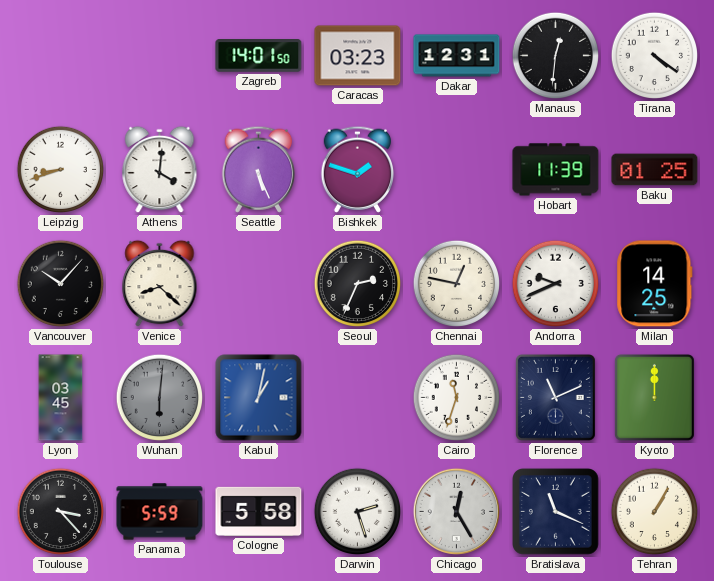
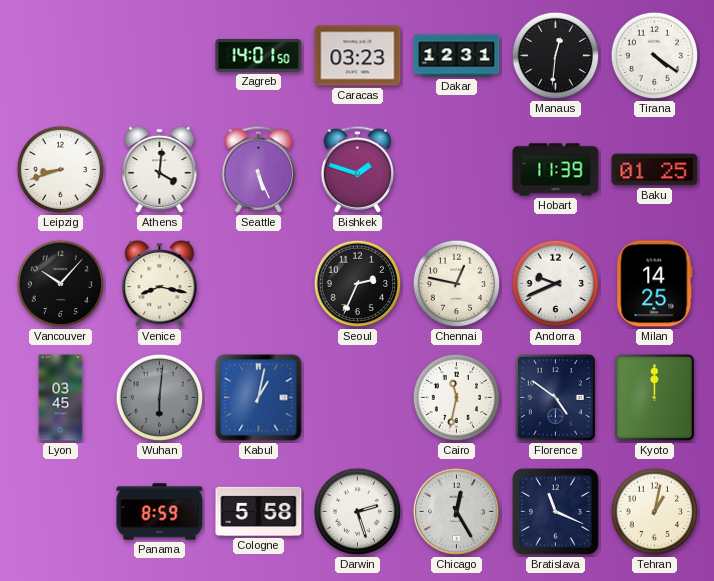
Venice: 8:22 -> 8:17
Cairo: 11:33 -> 11:32
Florence: 11:11 -> 4:51
Toulouse: 3:23 -> none
Panama: 5:59 -> 8:59
Tehran: 1:05 -> 1:02
